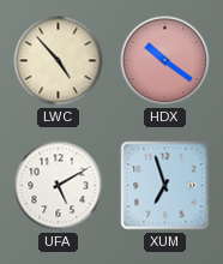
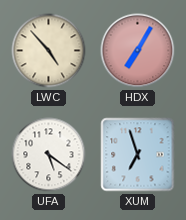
HDX: 10:21 -> 7:05
UFA: 5:10 -> 5:21
